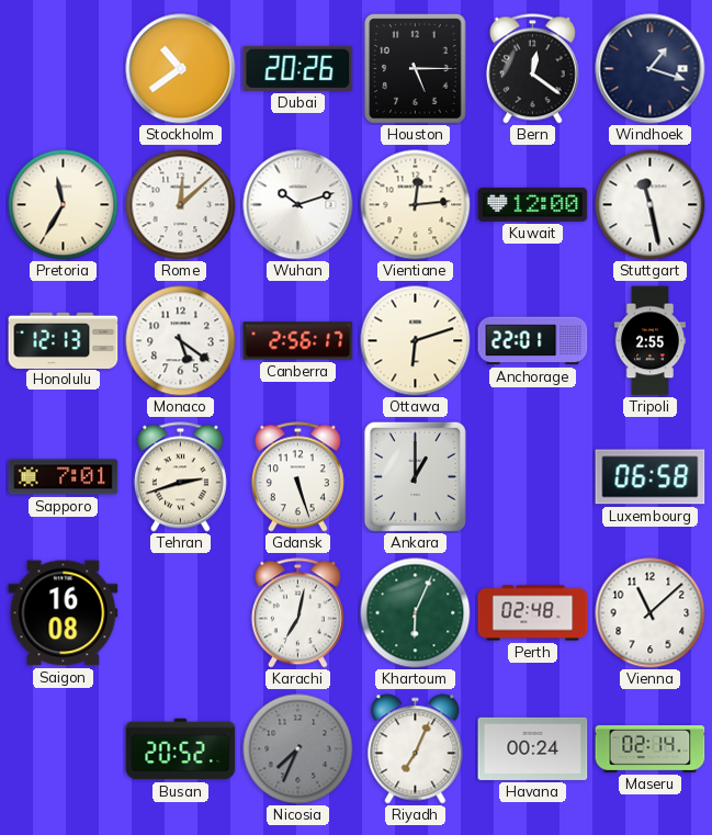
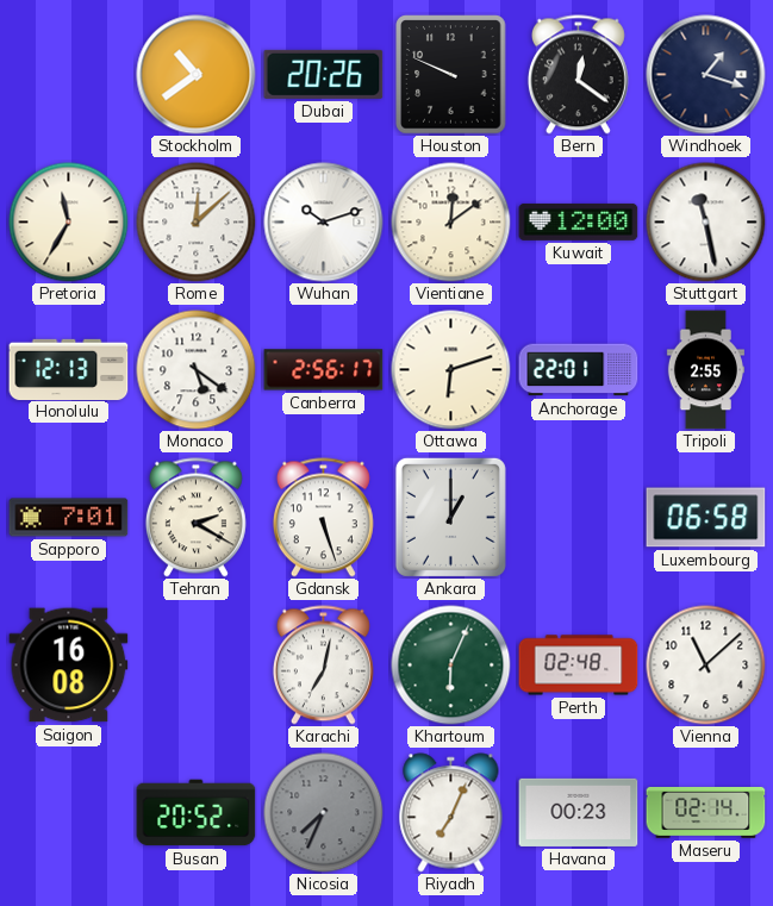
Houston: 5:15 -> 9:49
Vientiane: 12:14 -> 12:09
Tehran: 2:42 -> 2:20
Havana: 00:24 -> 00:23
